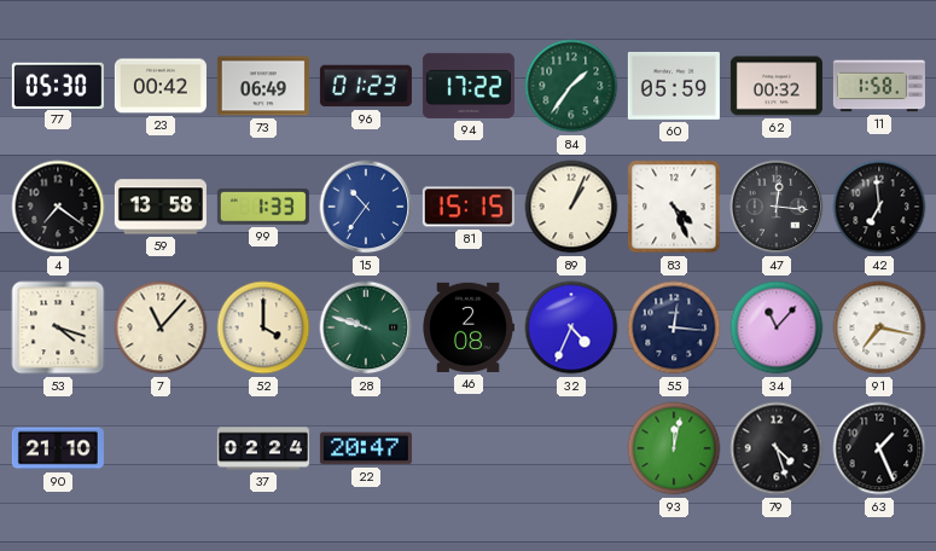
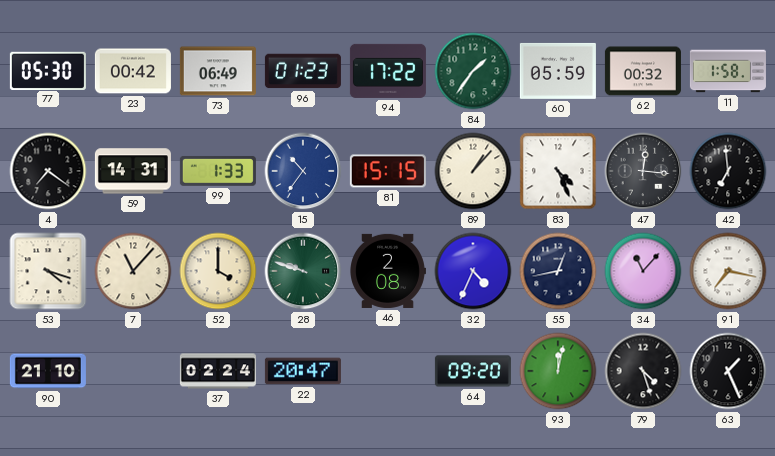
59: 13:58 -> 14:31
89: 1:04 -> 1:07
55: 12:16 -> 12:43
64: none -> 09:20
